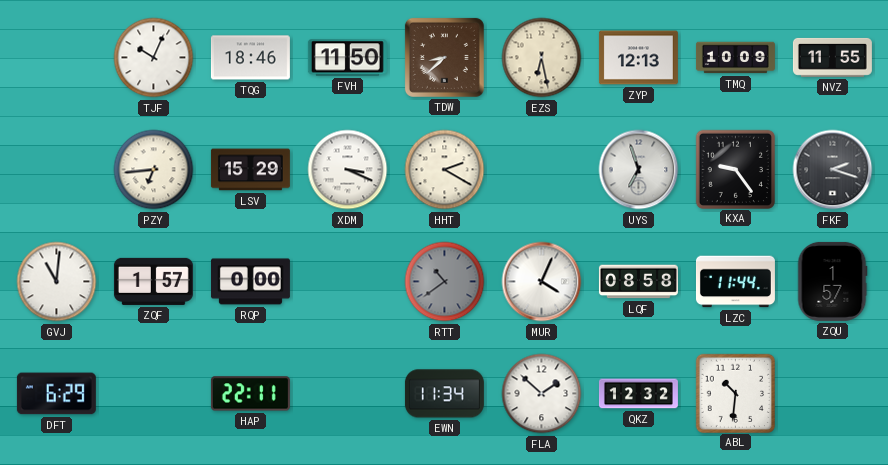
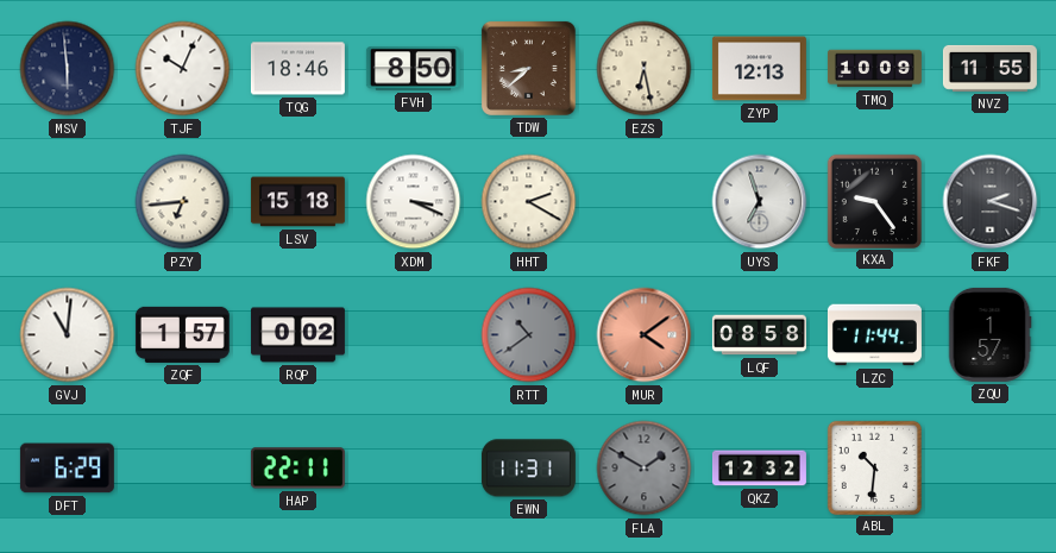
MSV: none -> 5:59
FVH: 11:50 -> 8:50
LSV: 15:29 -> 15:18
RQP: 0:00 -> 0:02
MUR: 4:04 -> 4:09
MUR dial: white -> salmon
EWN: 11:34 -> 11:31
FLA: 1:52 -> 1:50
FLA dial: white -> grey
